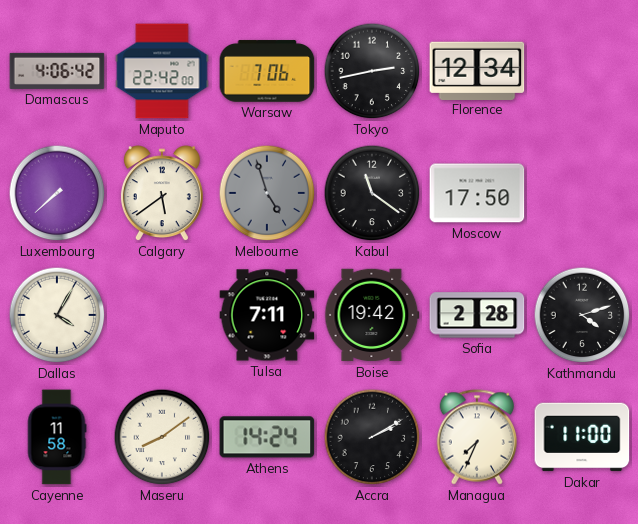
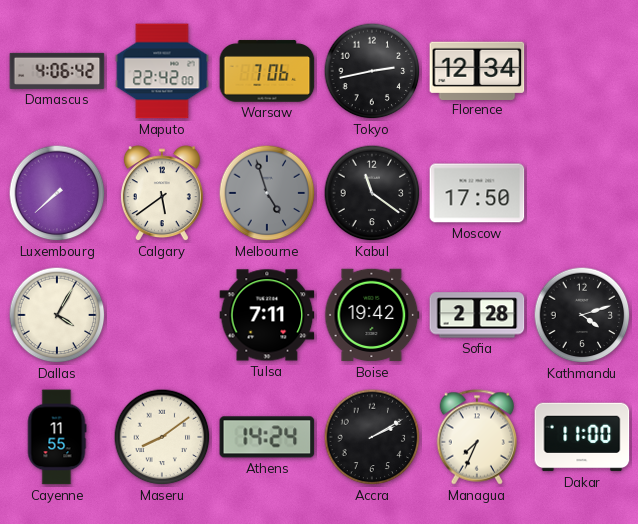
Cayenne: 11:58 -> 11:55
